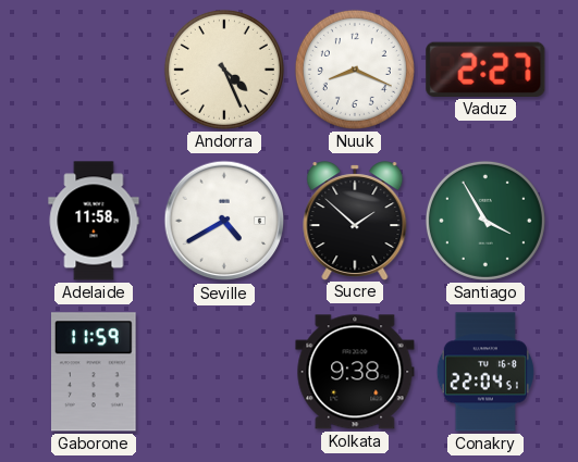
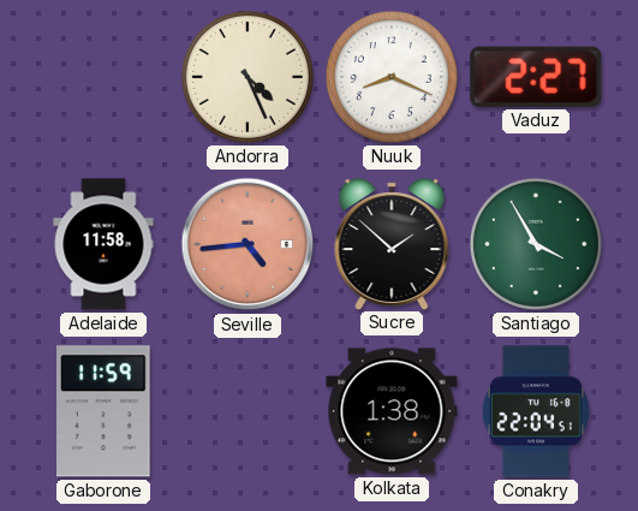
Seville: 4:40 -> 4:44
Seville dial: white -> salmon
Kolkata: 9:38 -> 1:38
